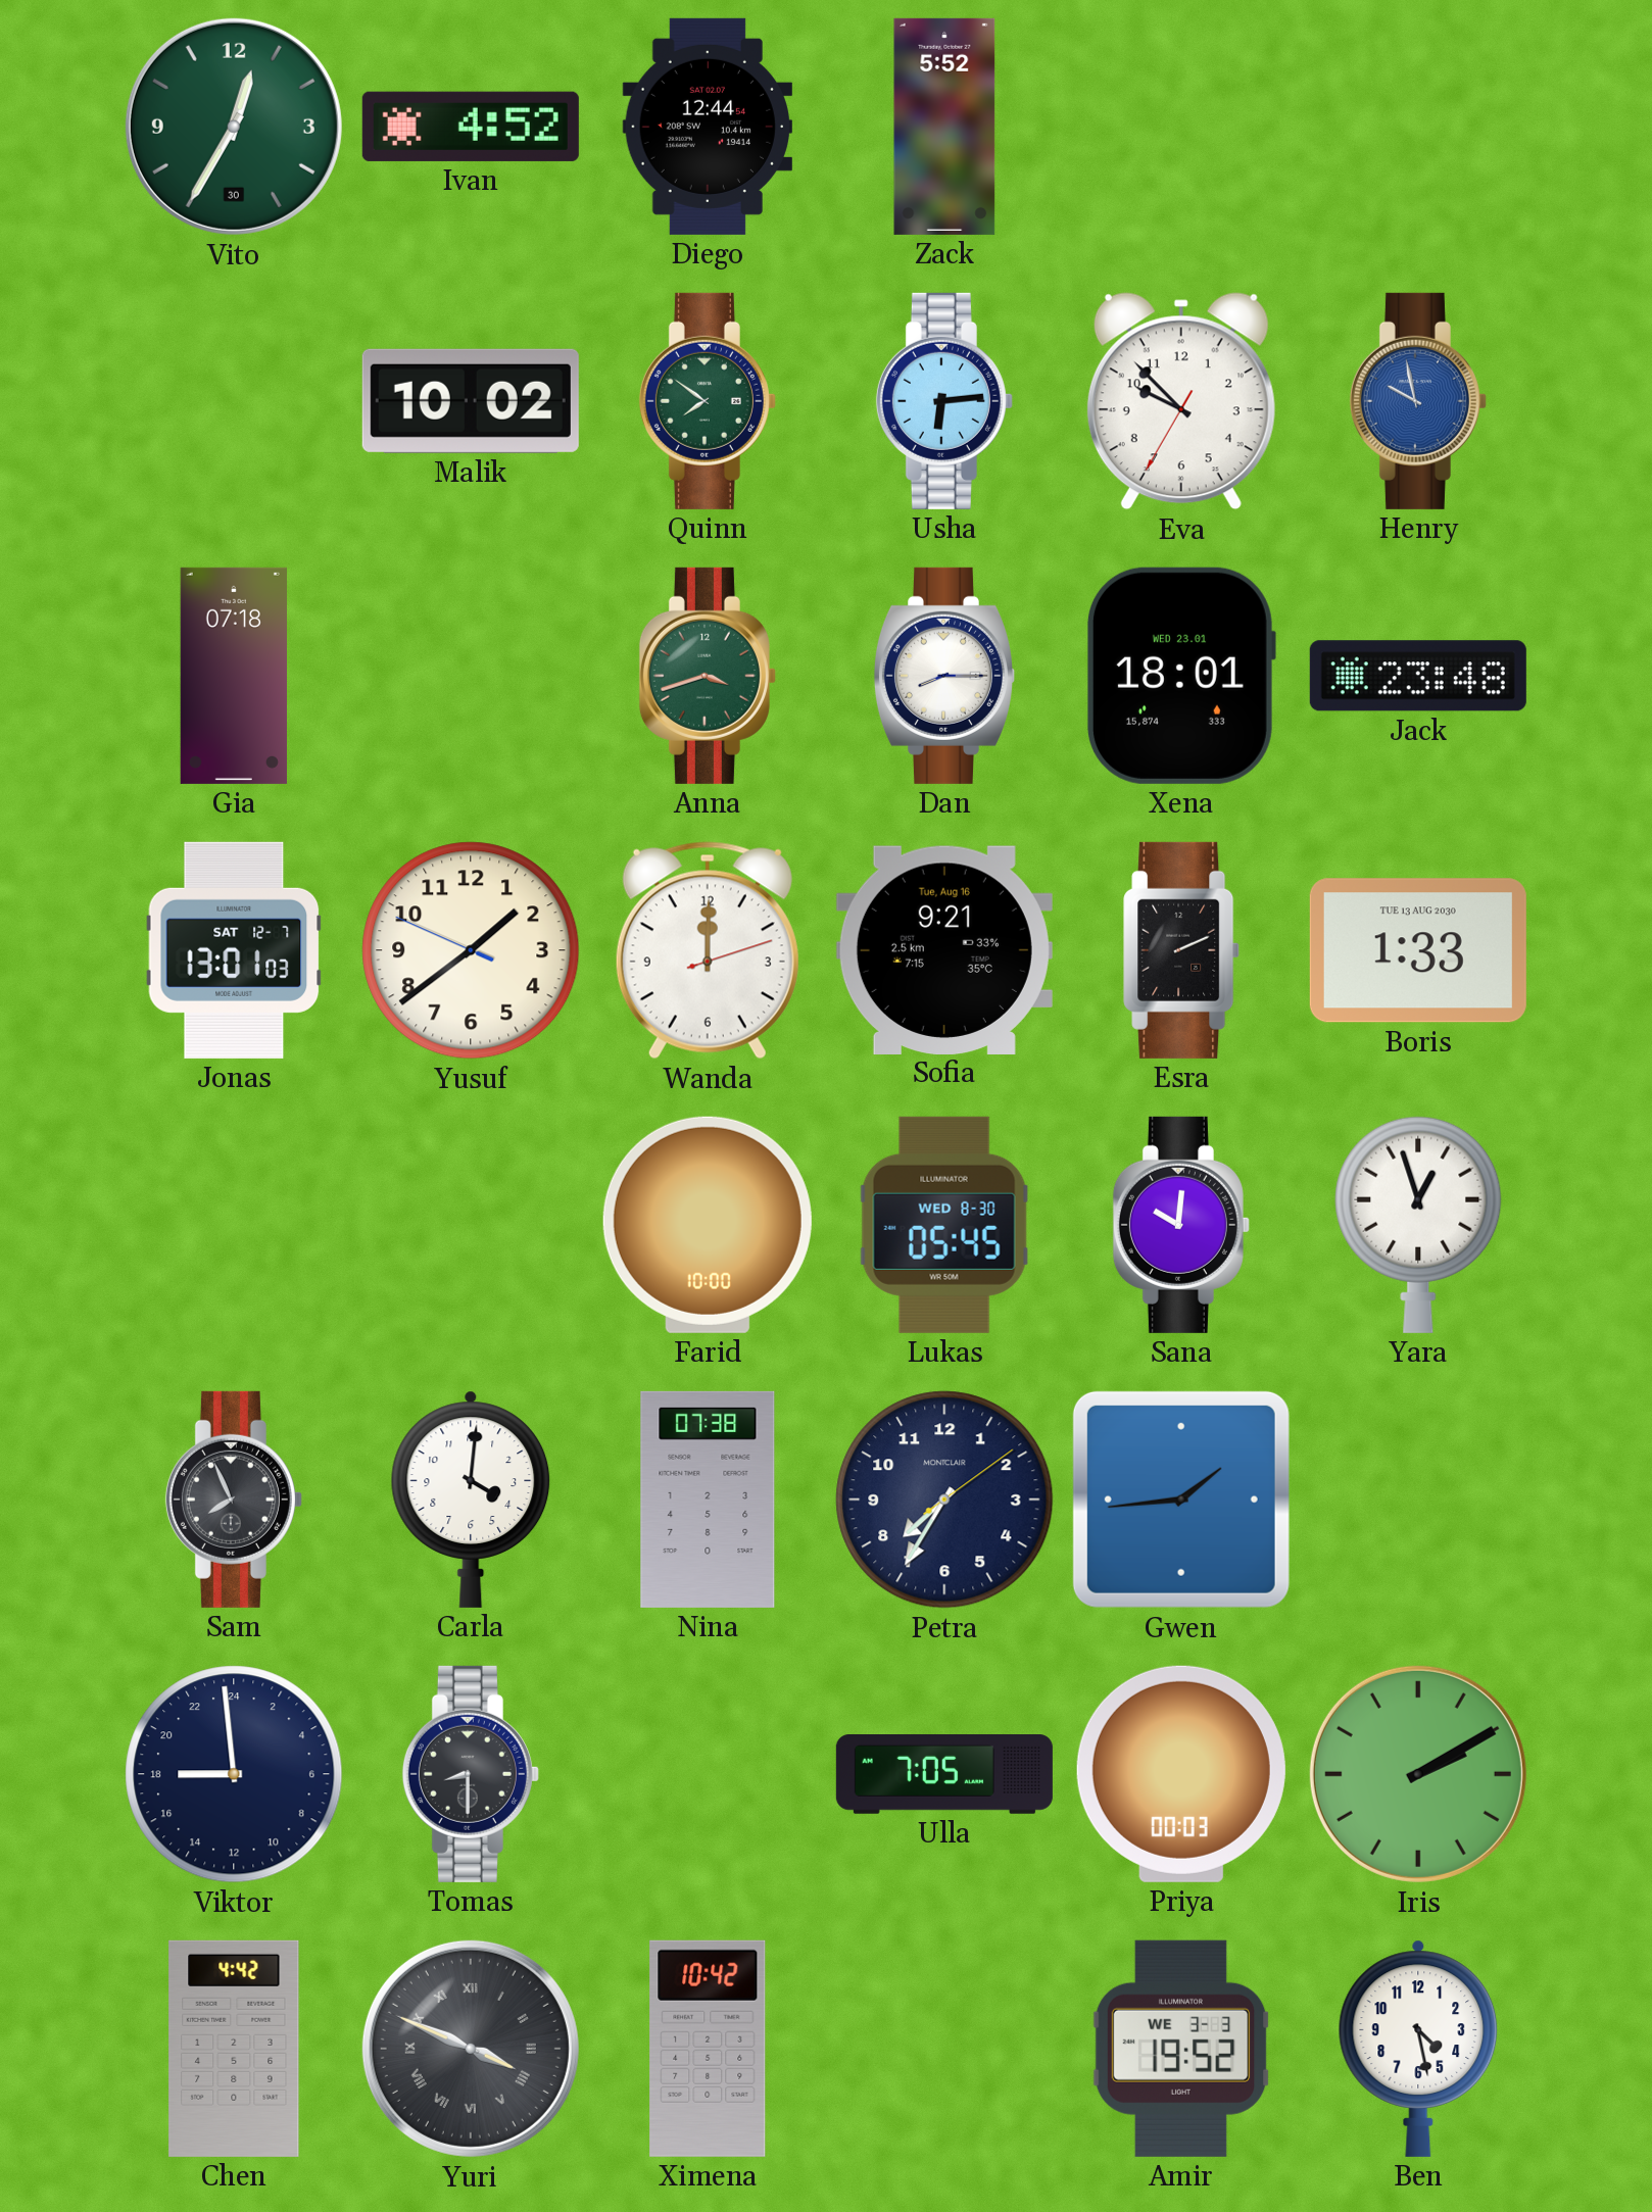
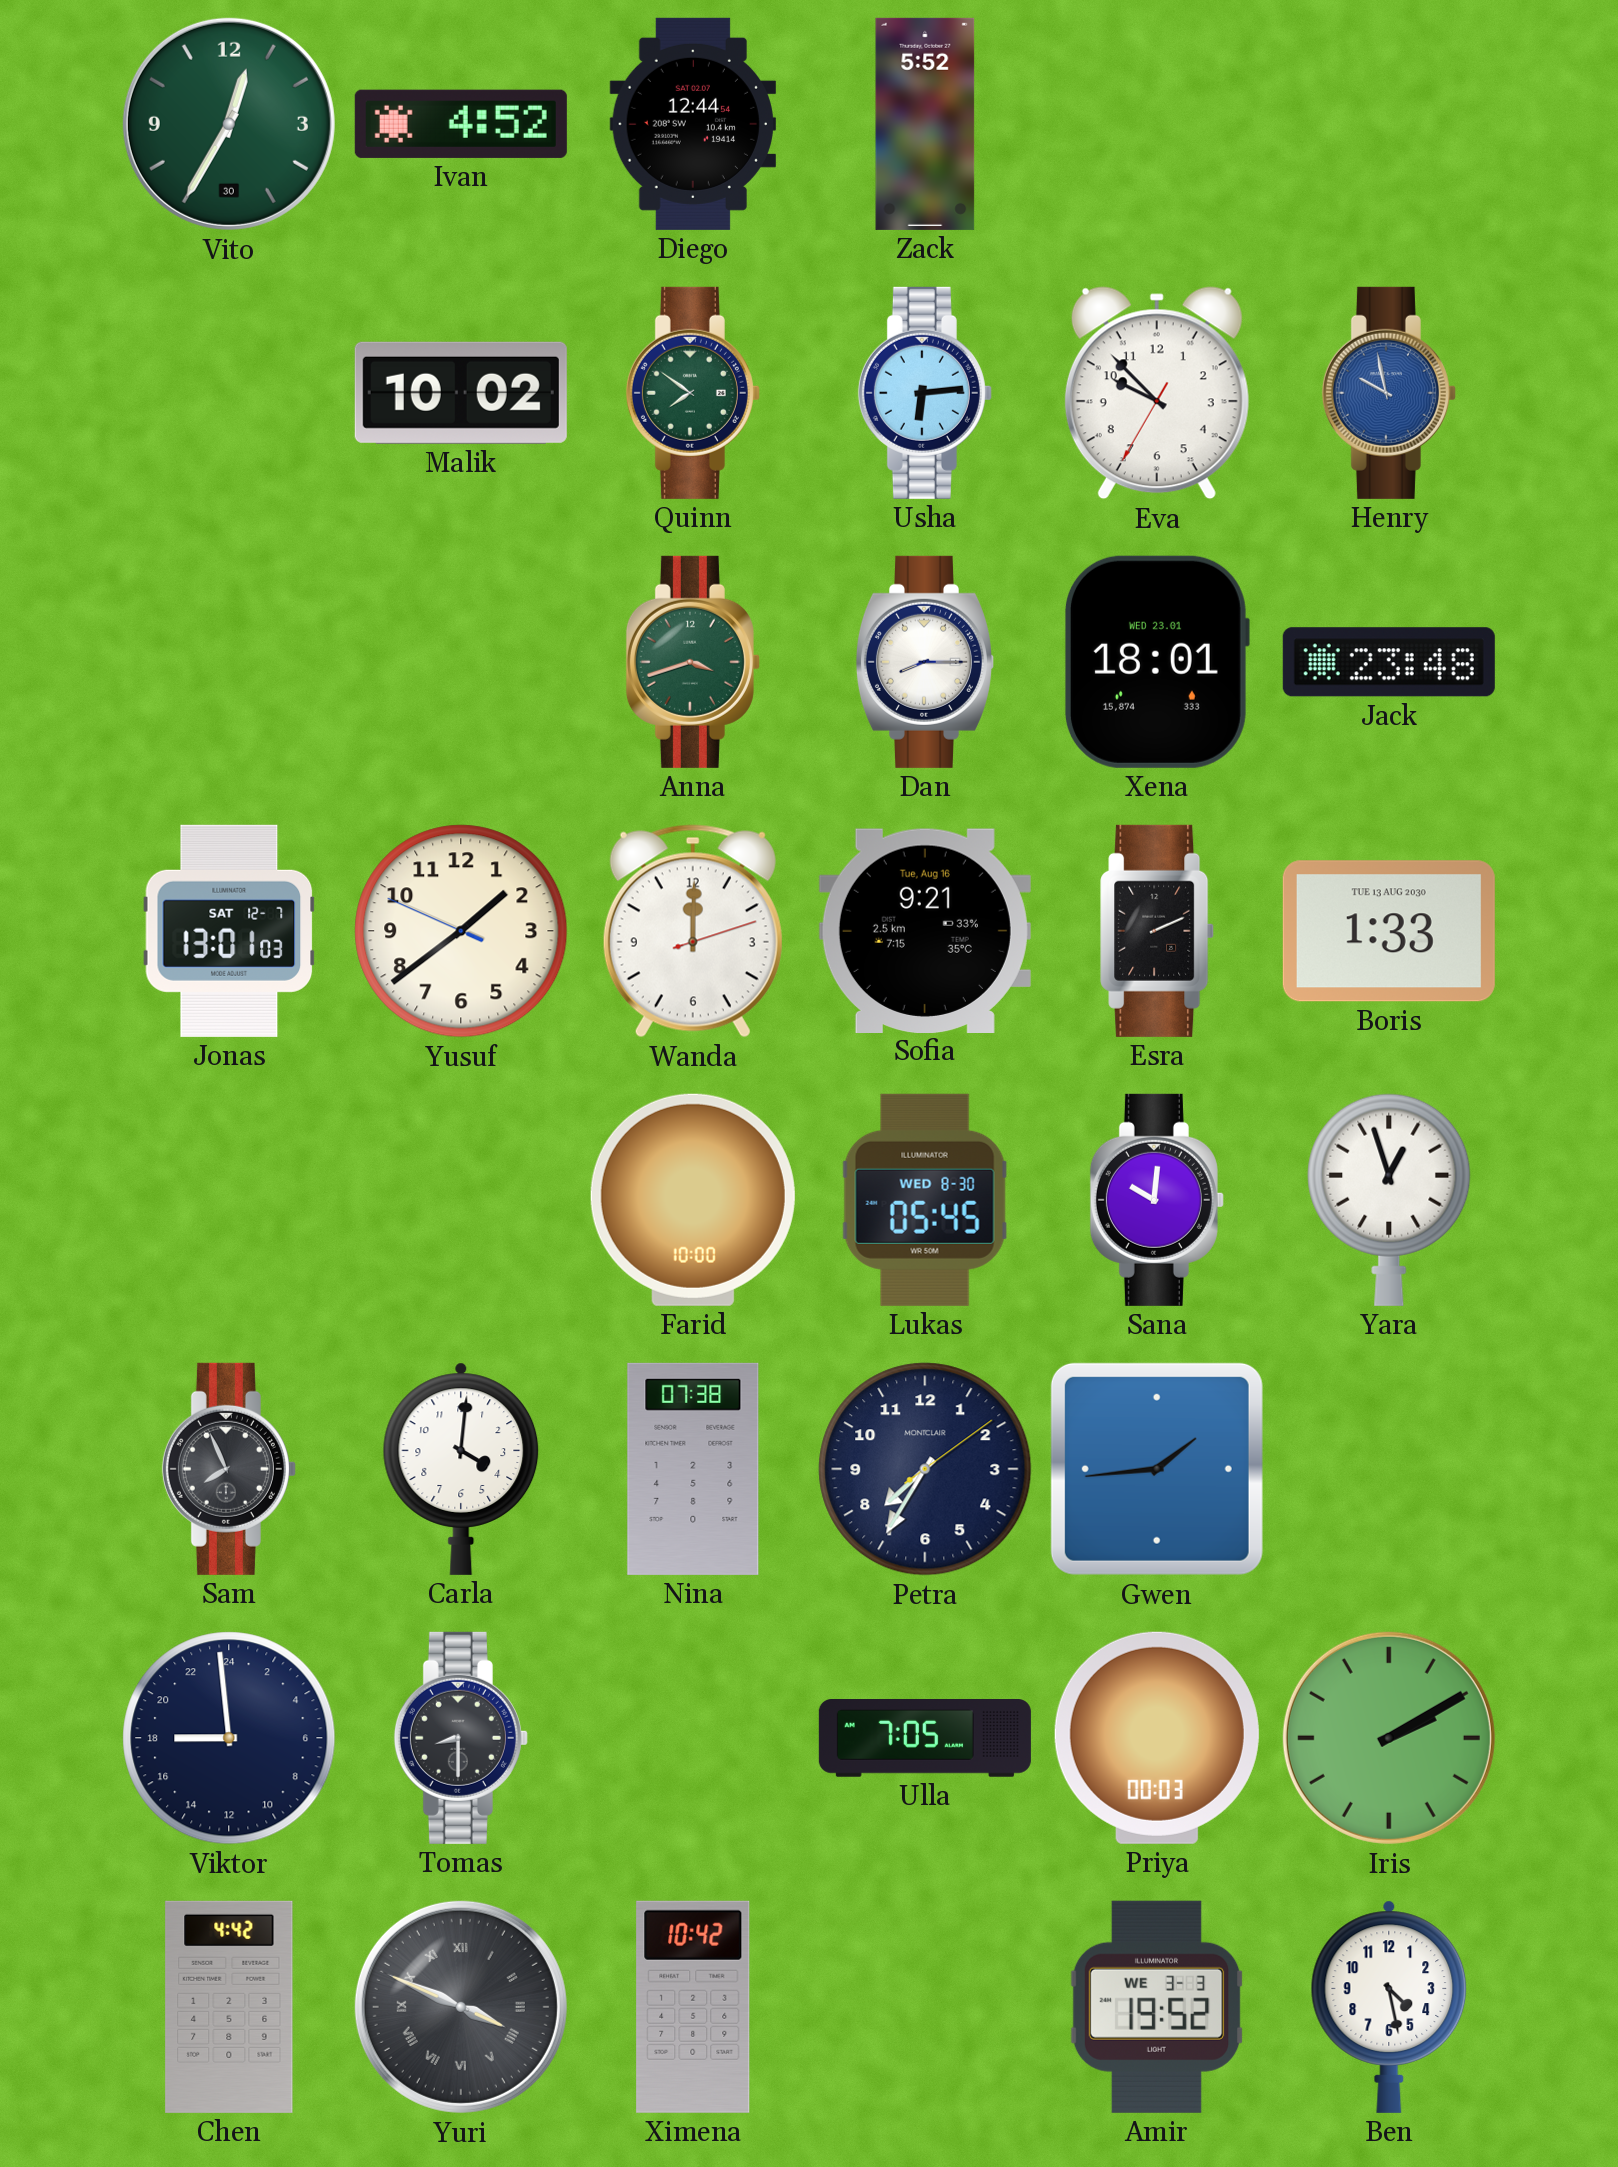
Gia: 07:18 -> none
